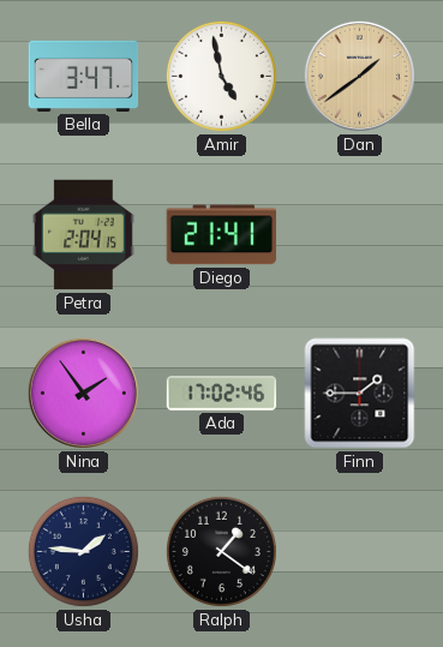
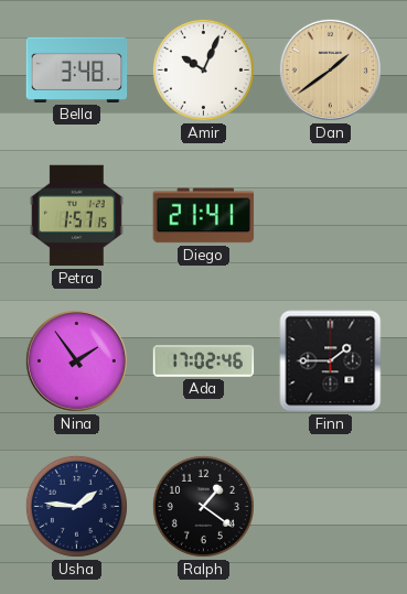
Bella: 3:47 -> 3:48
Amir: 4:58 -> 10:04
Petra: 2:04 -> 1:57
